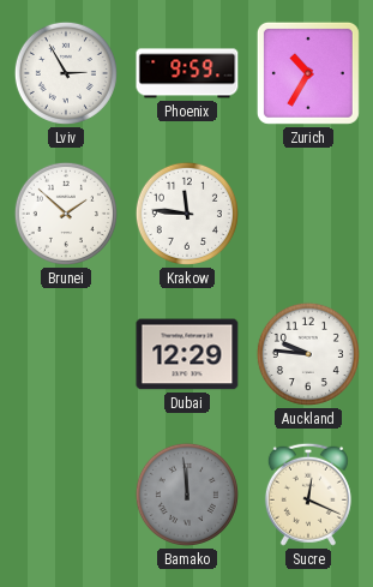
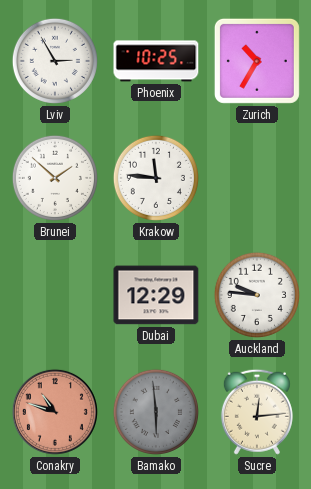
Phoenix: 9:59 -> 10:25
Conakry: none -> 10:48
Bamako: 11:59 -> 5:59
Sucre: 12:19 -> 12:14
